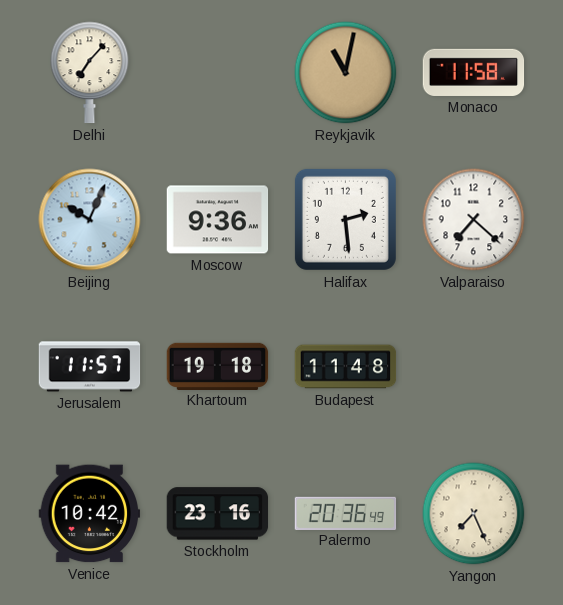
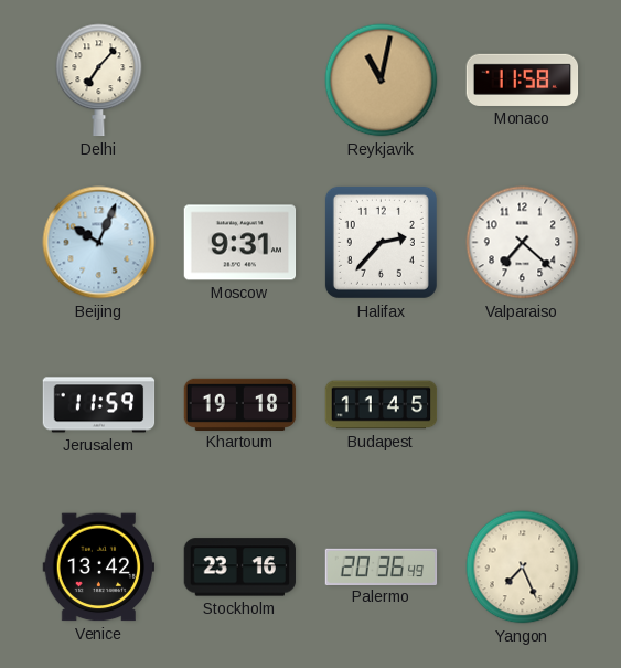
Moscow: 9:36 -> 9:31
Halifax: 2:29 -> 2:37
Jerusalem: 11:57 -> 11:59
Budapest: 11:48 -> 11:45
Venice: 10:42 -> 13:42
